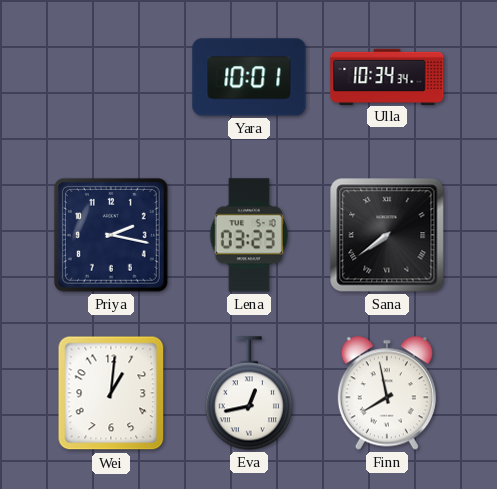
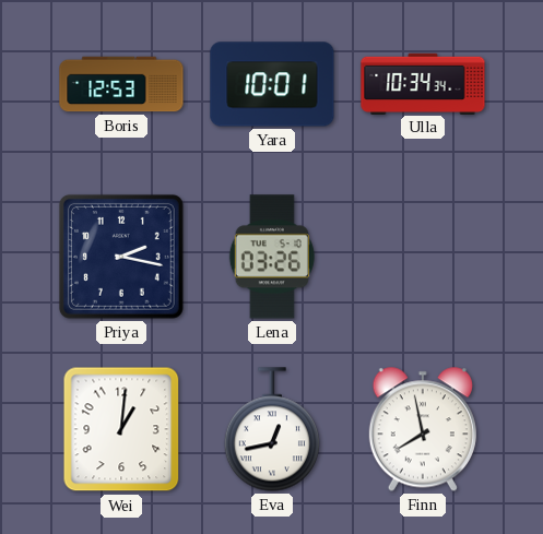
Boris: none -> 12:53
Lena: 03:23 -> 03:26
Sana: 7:39 -> none
